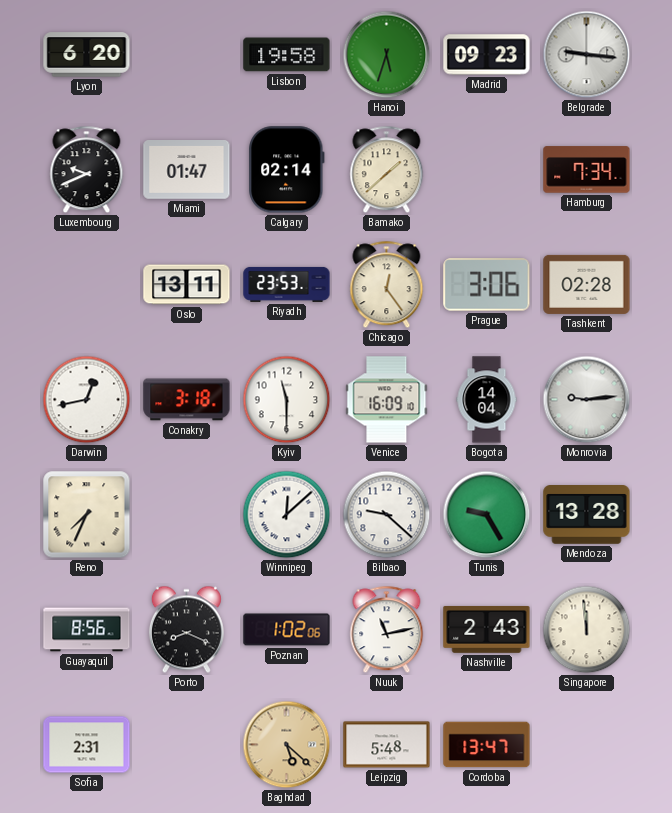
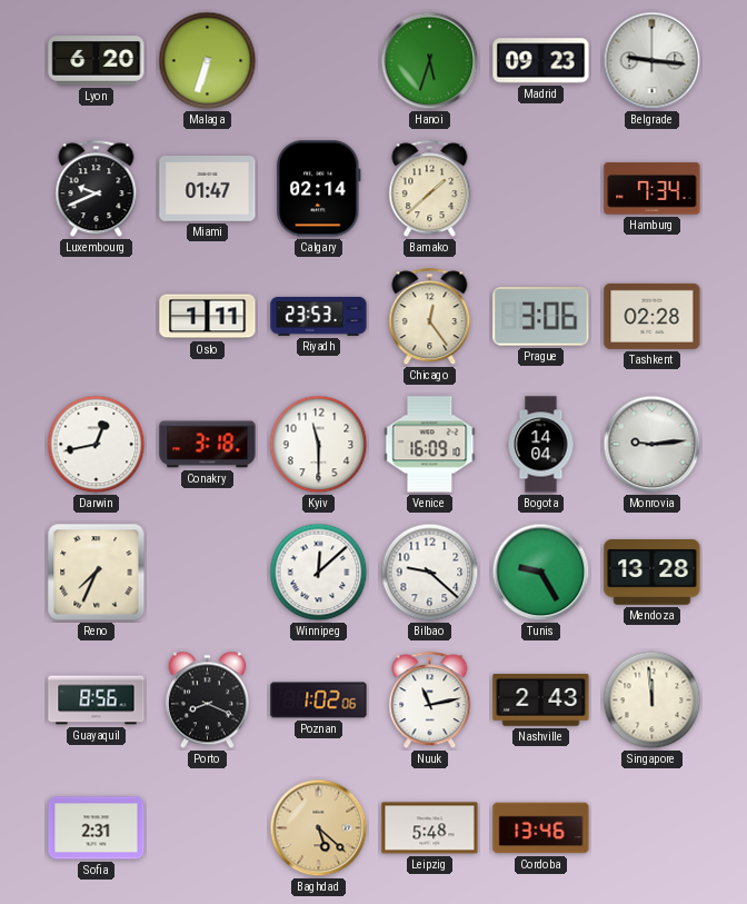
Malaga: none -> 6:33
Lisbon: 19:58 -> none
Oslo: 13:11 -> 1:11
Cordoba: 13:47 -> 13:46
